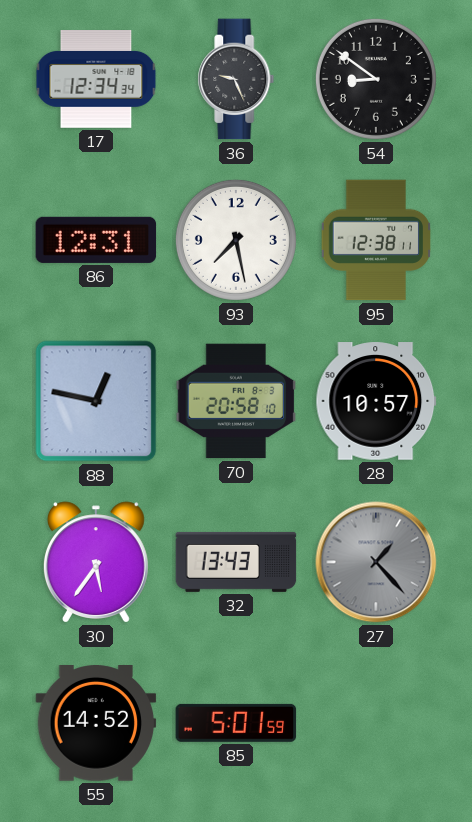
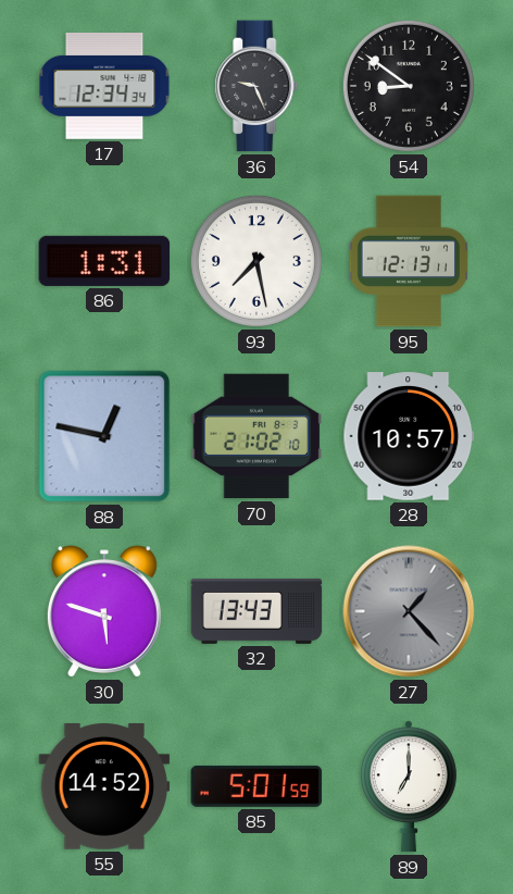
86: 12:31 -> 1:31
95: 12:38 -> 12:13
70: 20:58 -> 21:02
30: 5:36 -> 5:48
89: none -> 7:00
